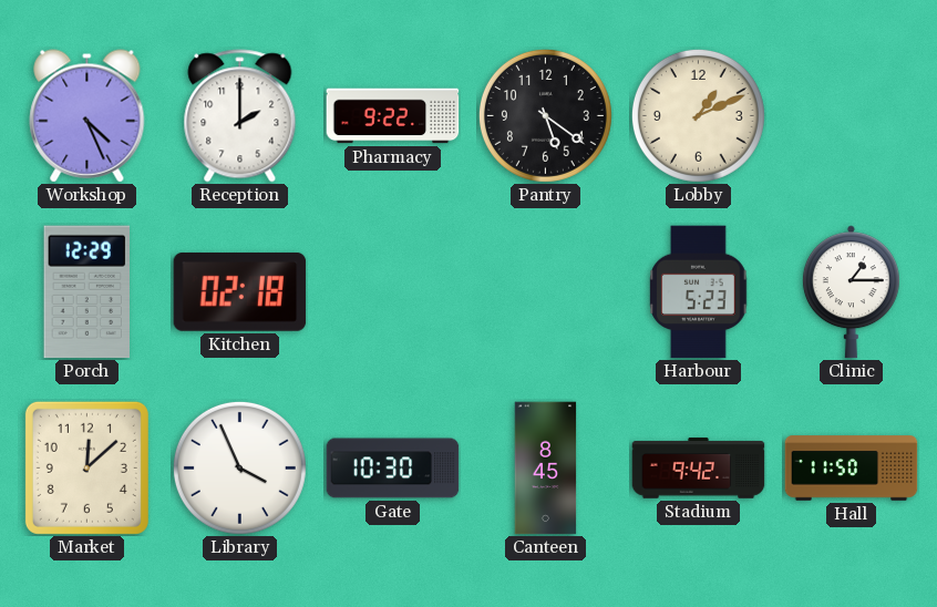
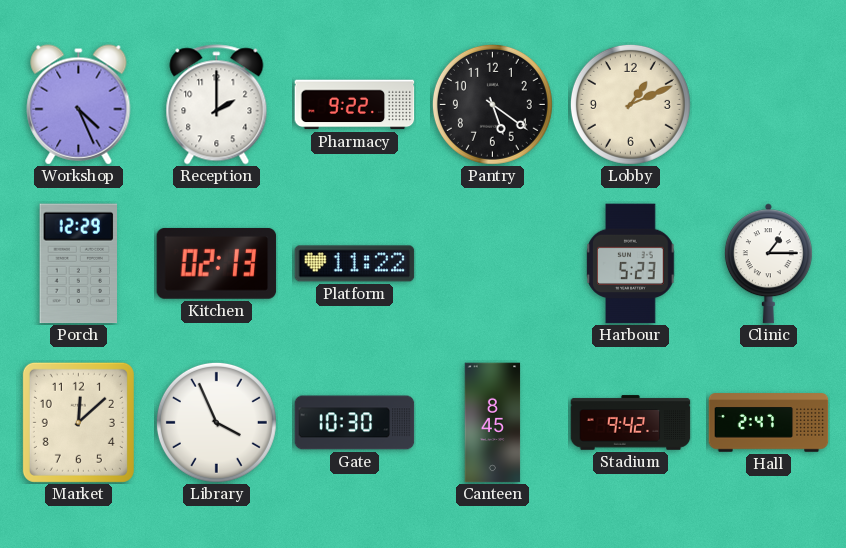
Kitchen: 02:18 -> 02:13
Platform: none -> 11:22
Hall: 11:50 -> 2:47
